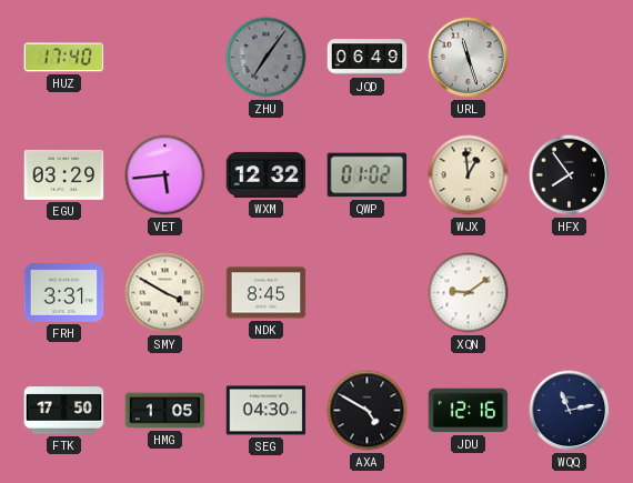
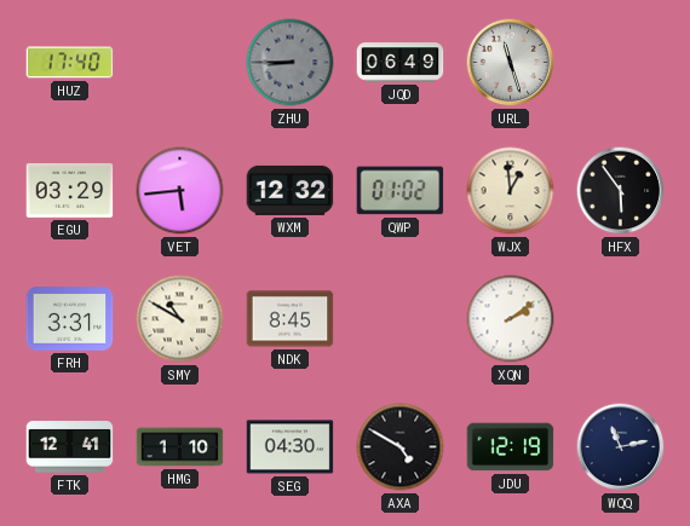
ZHU: 7:06 -> 8:45
HFX: 7:54 -> 5:54
SMY: 3:50 -> 10:50
XQN: 9:09 -> 2:09
FTK: 17:50 -> 12:41
HMG: 1:05 -> 1:10
JDU: 12:16 -> 12:19
